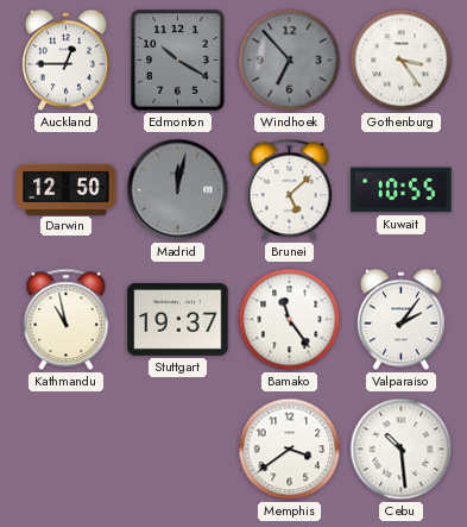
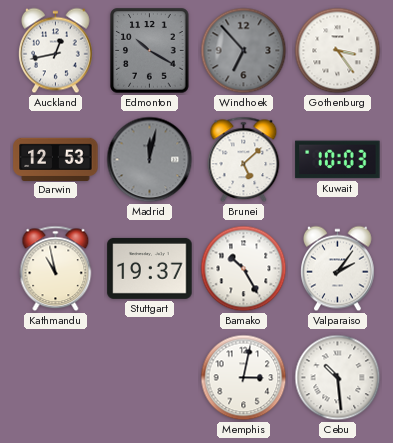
Auckland: 12:45 -> 12:43
Darwin: 12:50 -> 12:53
Kuwait: 10:55 -> 10:03
Bamako: 11:24 -> 10:25
Memphis: 3:39 -> 3:02
